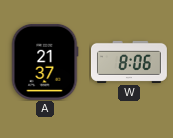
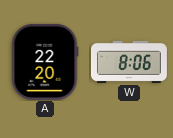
A: 21:37 -> 22:20
